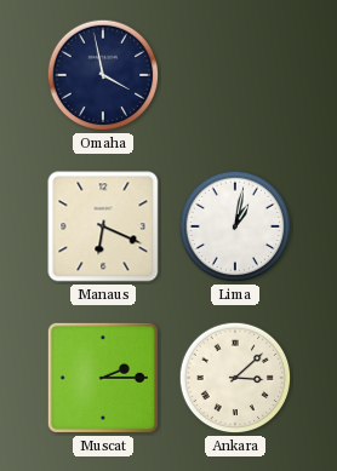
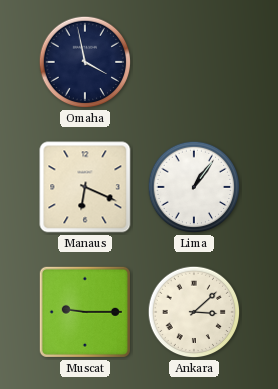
Lima: 1:02 -> 1:06
Muscat: 2:15 -> 9:15
